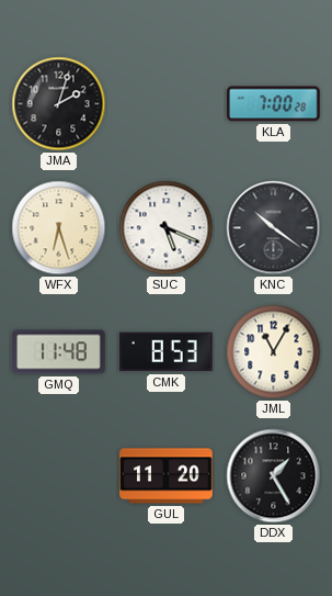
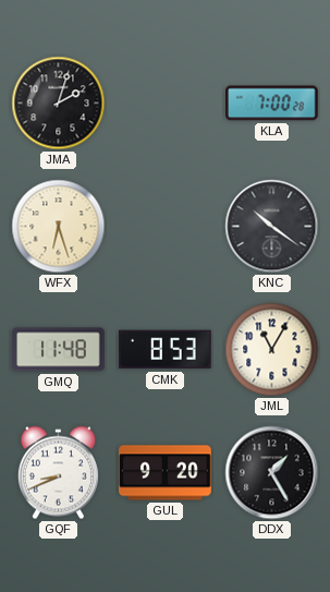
SUC: 5:19 -> none
GQF: none -> 8:41
GUL: 11:20 -> 9:20
